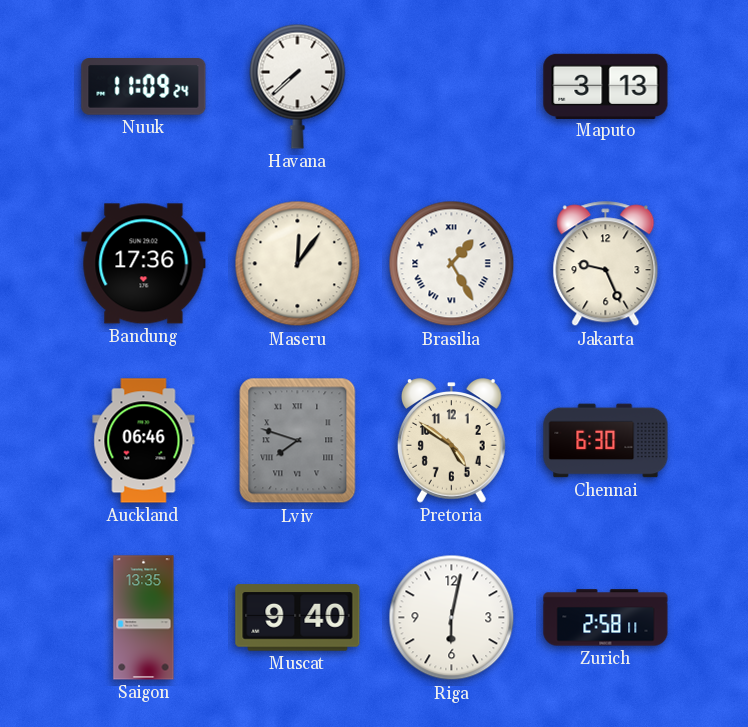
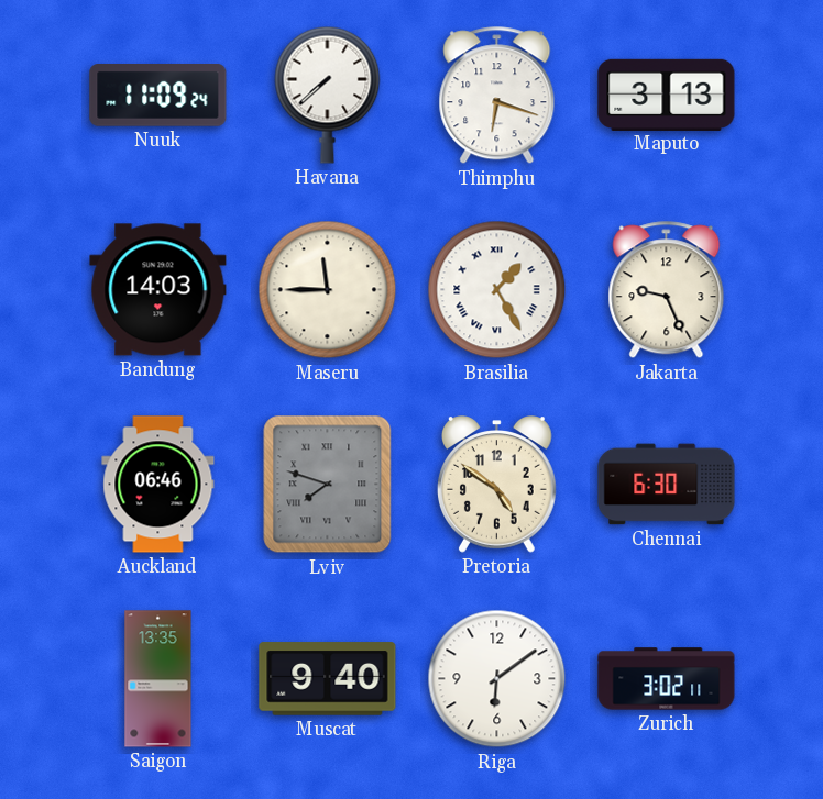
Thimphu: none -> 6:18
Bandung: 17:36 -> 14:03
Maseru: 12:06 -> 11:45
Riga: 6:02 -> 6:09
Zurich: 2:58 -> 3:02
